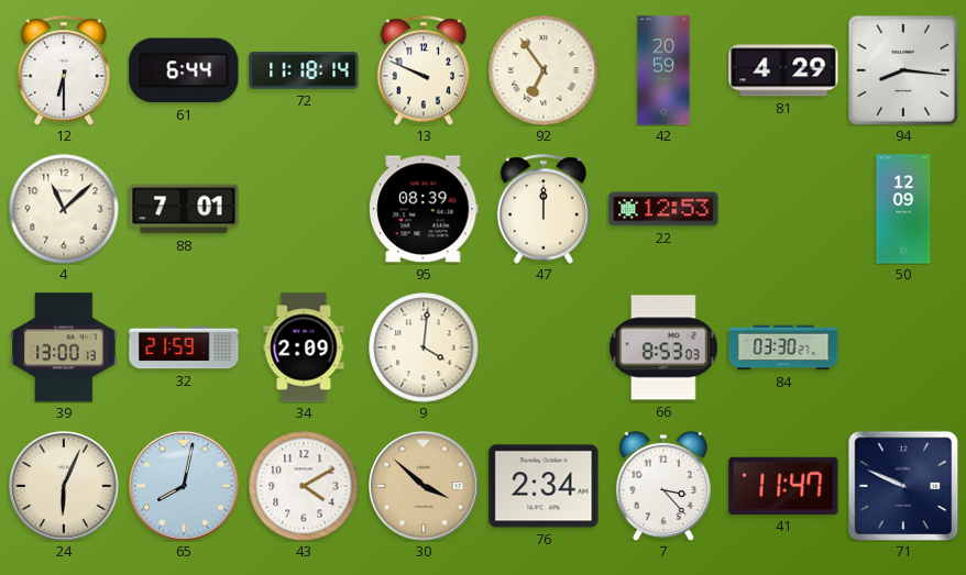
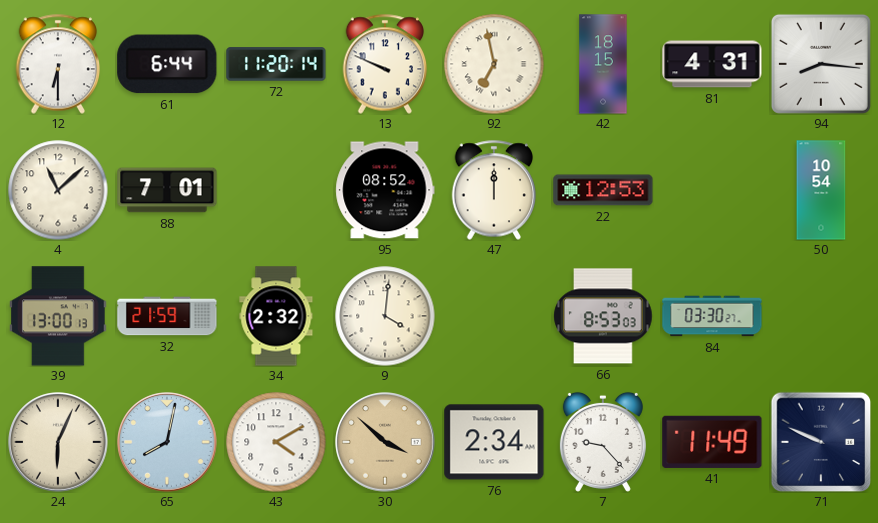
72: 11:18 -> 11:20
92: 6:54 -> 6:58
42: 20:59 -> 18:15
81: 4:29 -> 4:31
95: 08:39 -> 08:52
50: 12:09 -> 10:54
34: 2:09 -> 2:32
7: 3:23 -> 9:23
41: 11:47 -> 11:49
